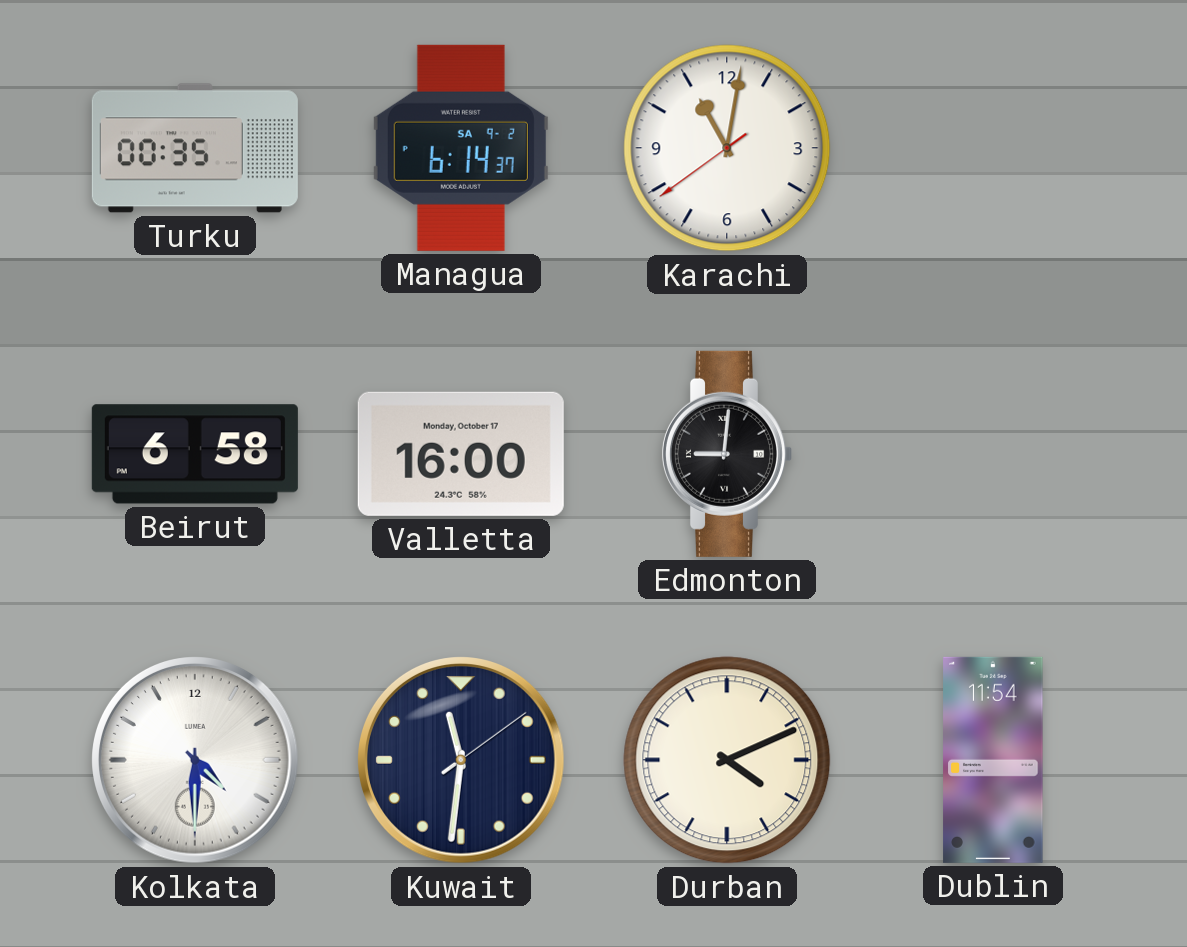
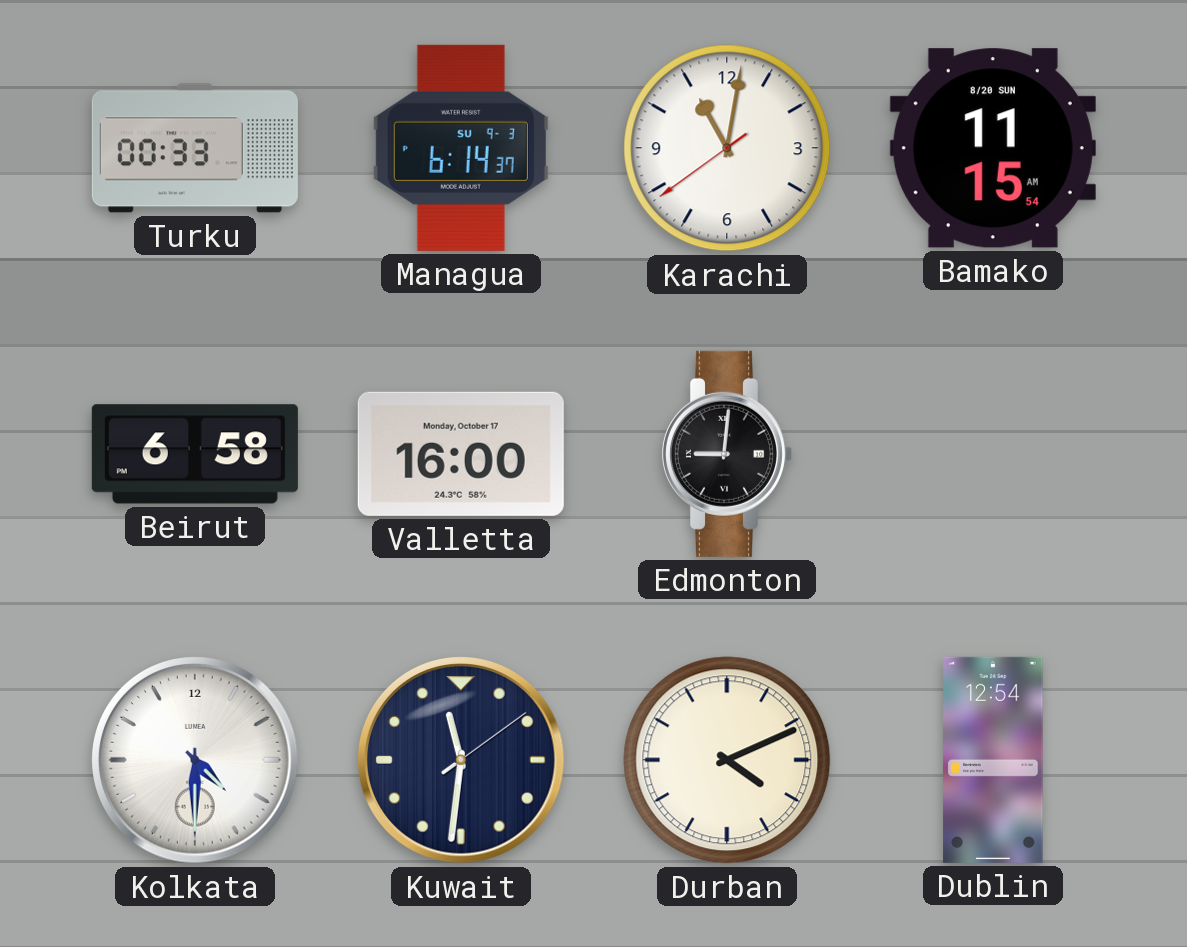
Turku: 00:35 -> 00:33
Managua date: SA 9-2 -> SU 9-3
Bamako: none -> 11:15
Dublin: 11:54 -> 12:54
